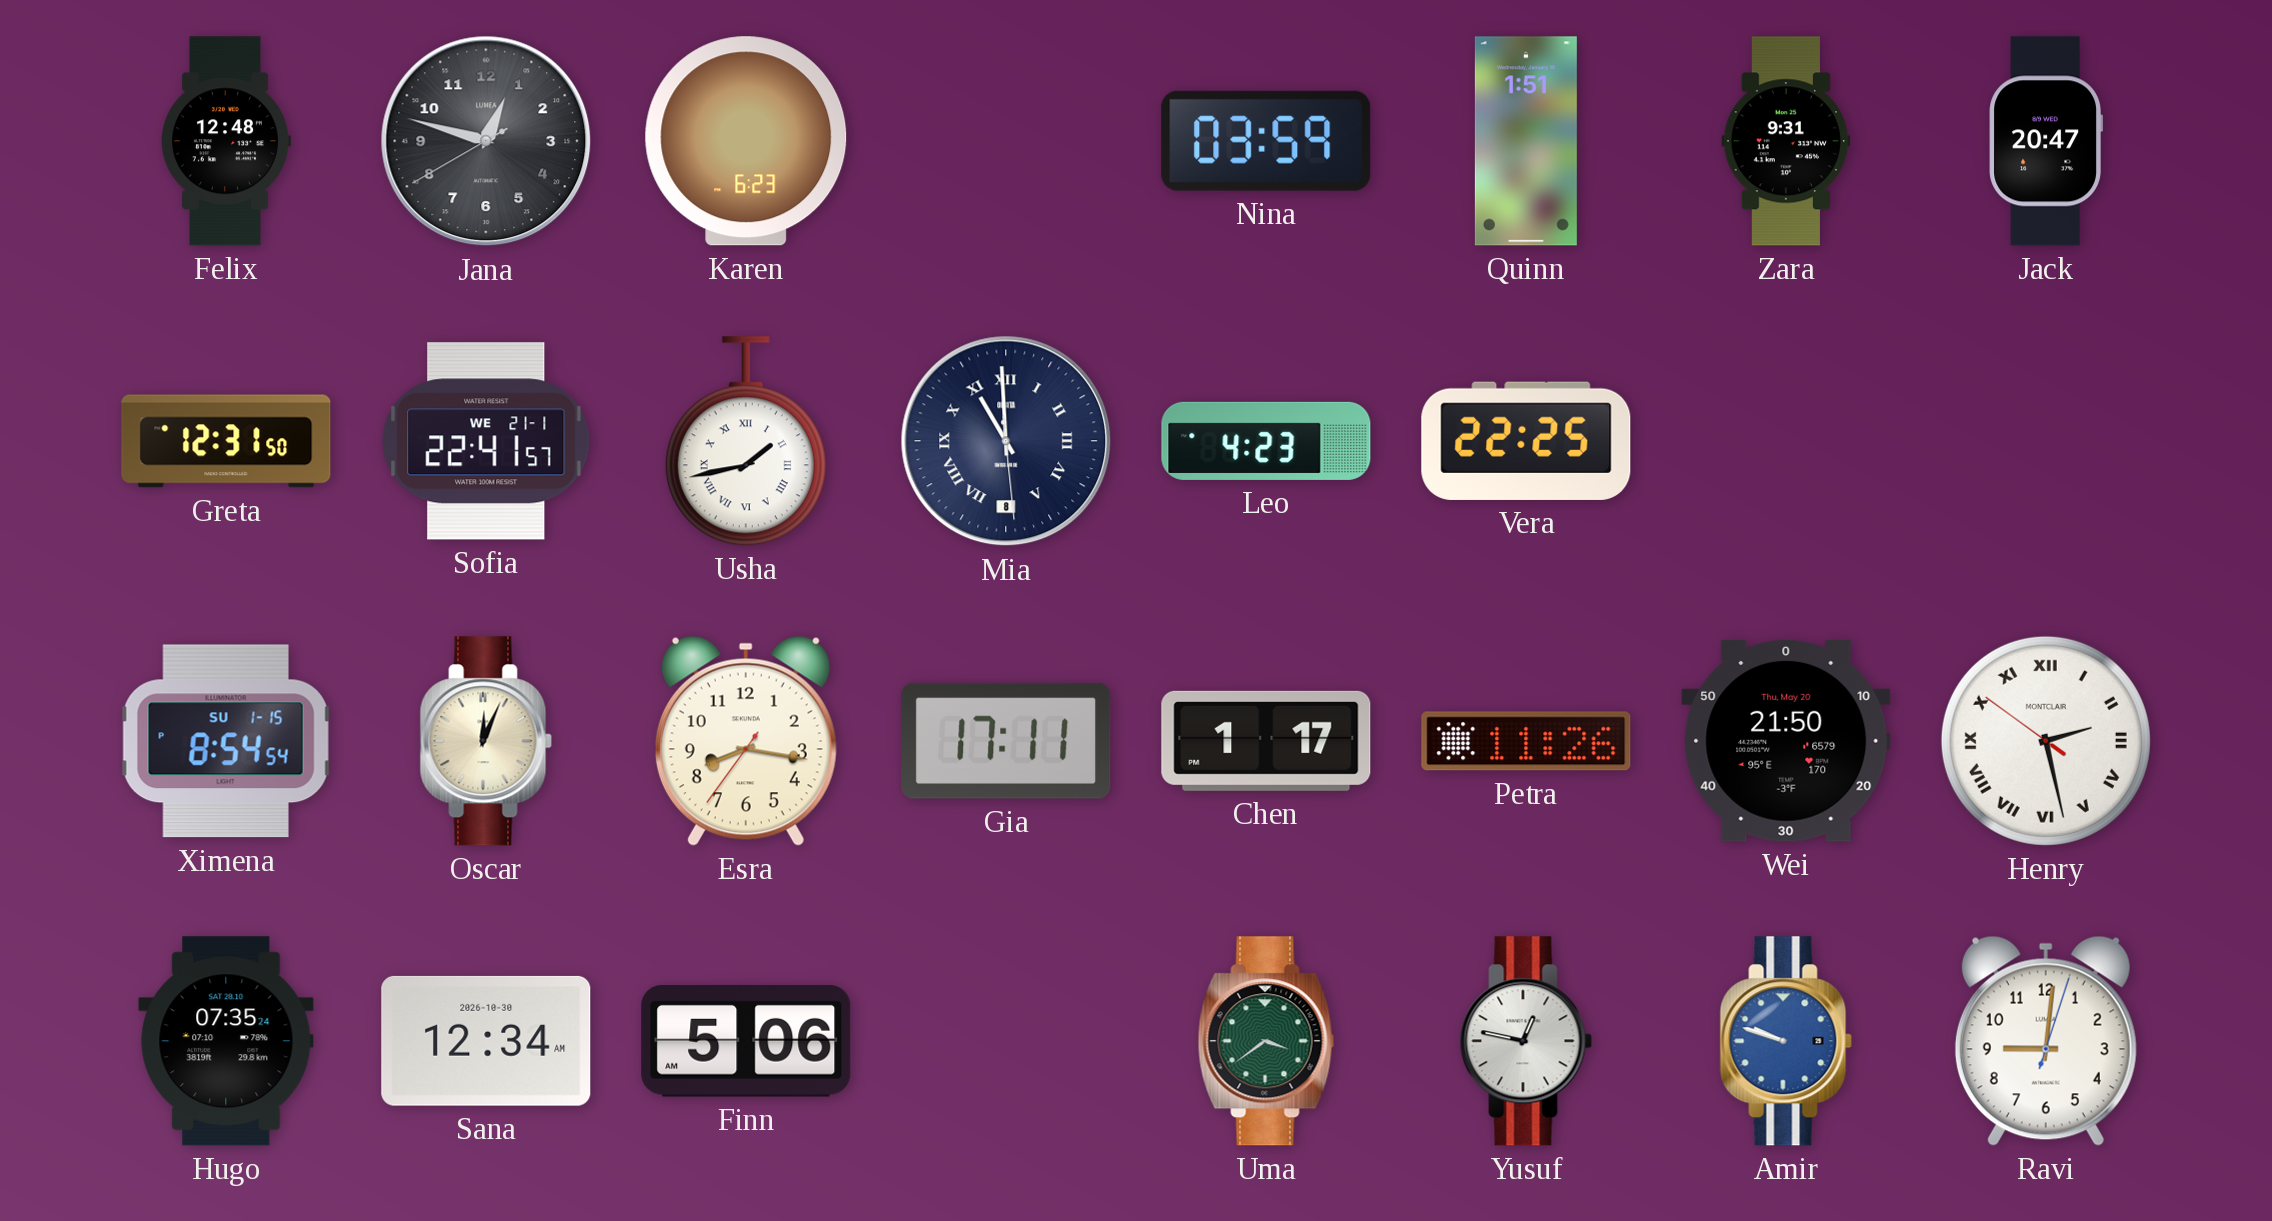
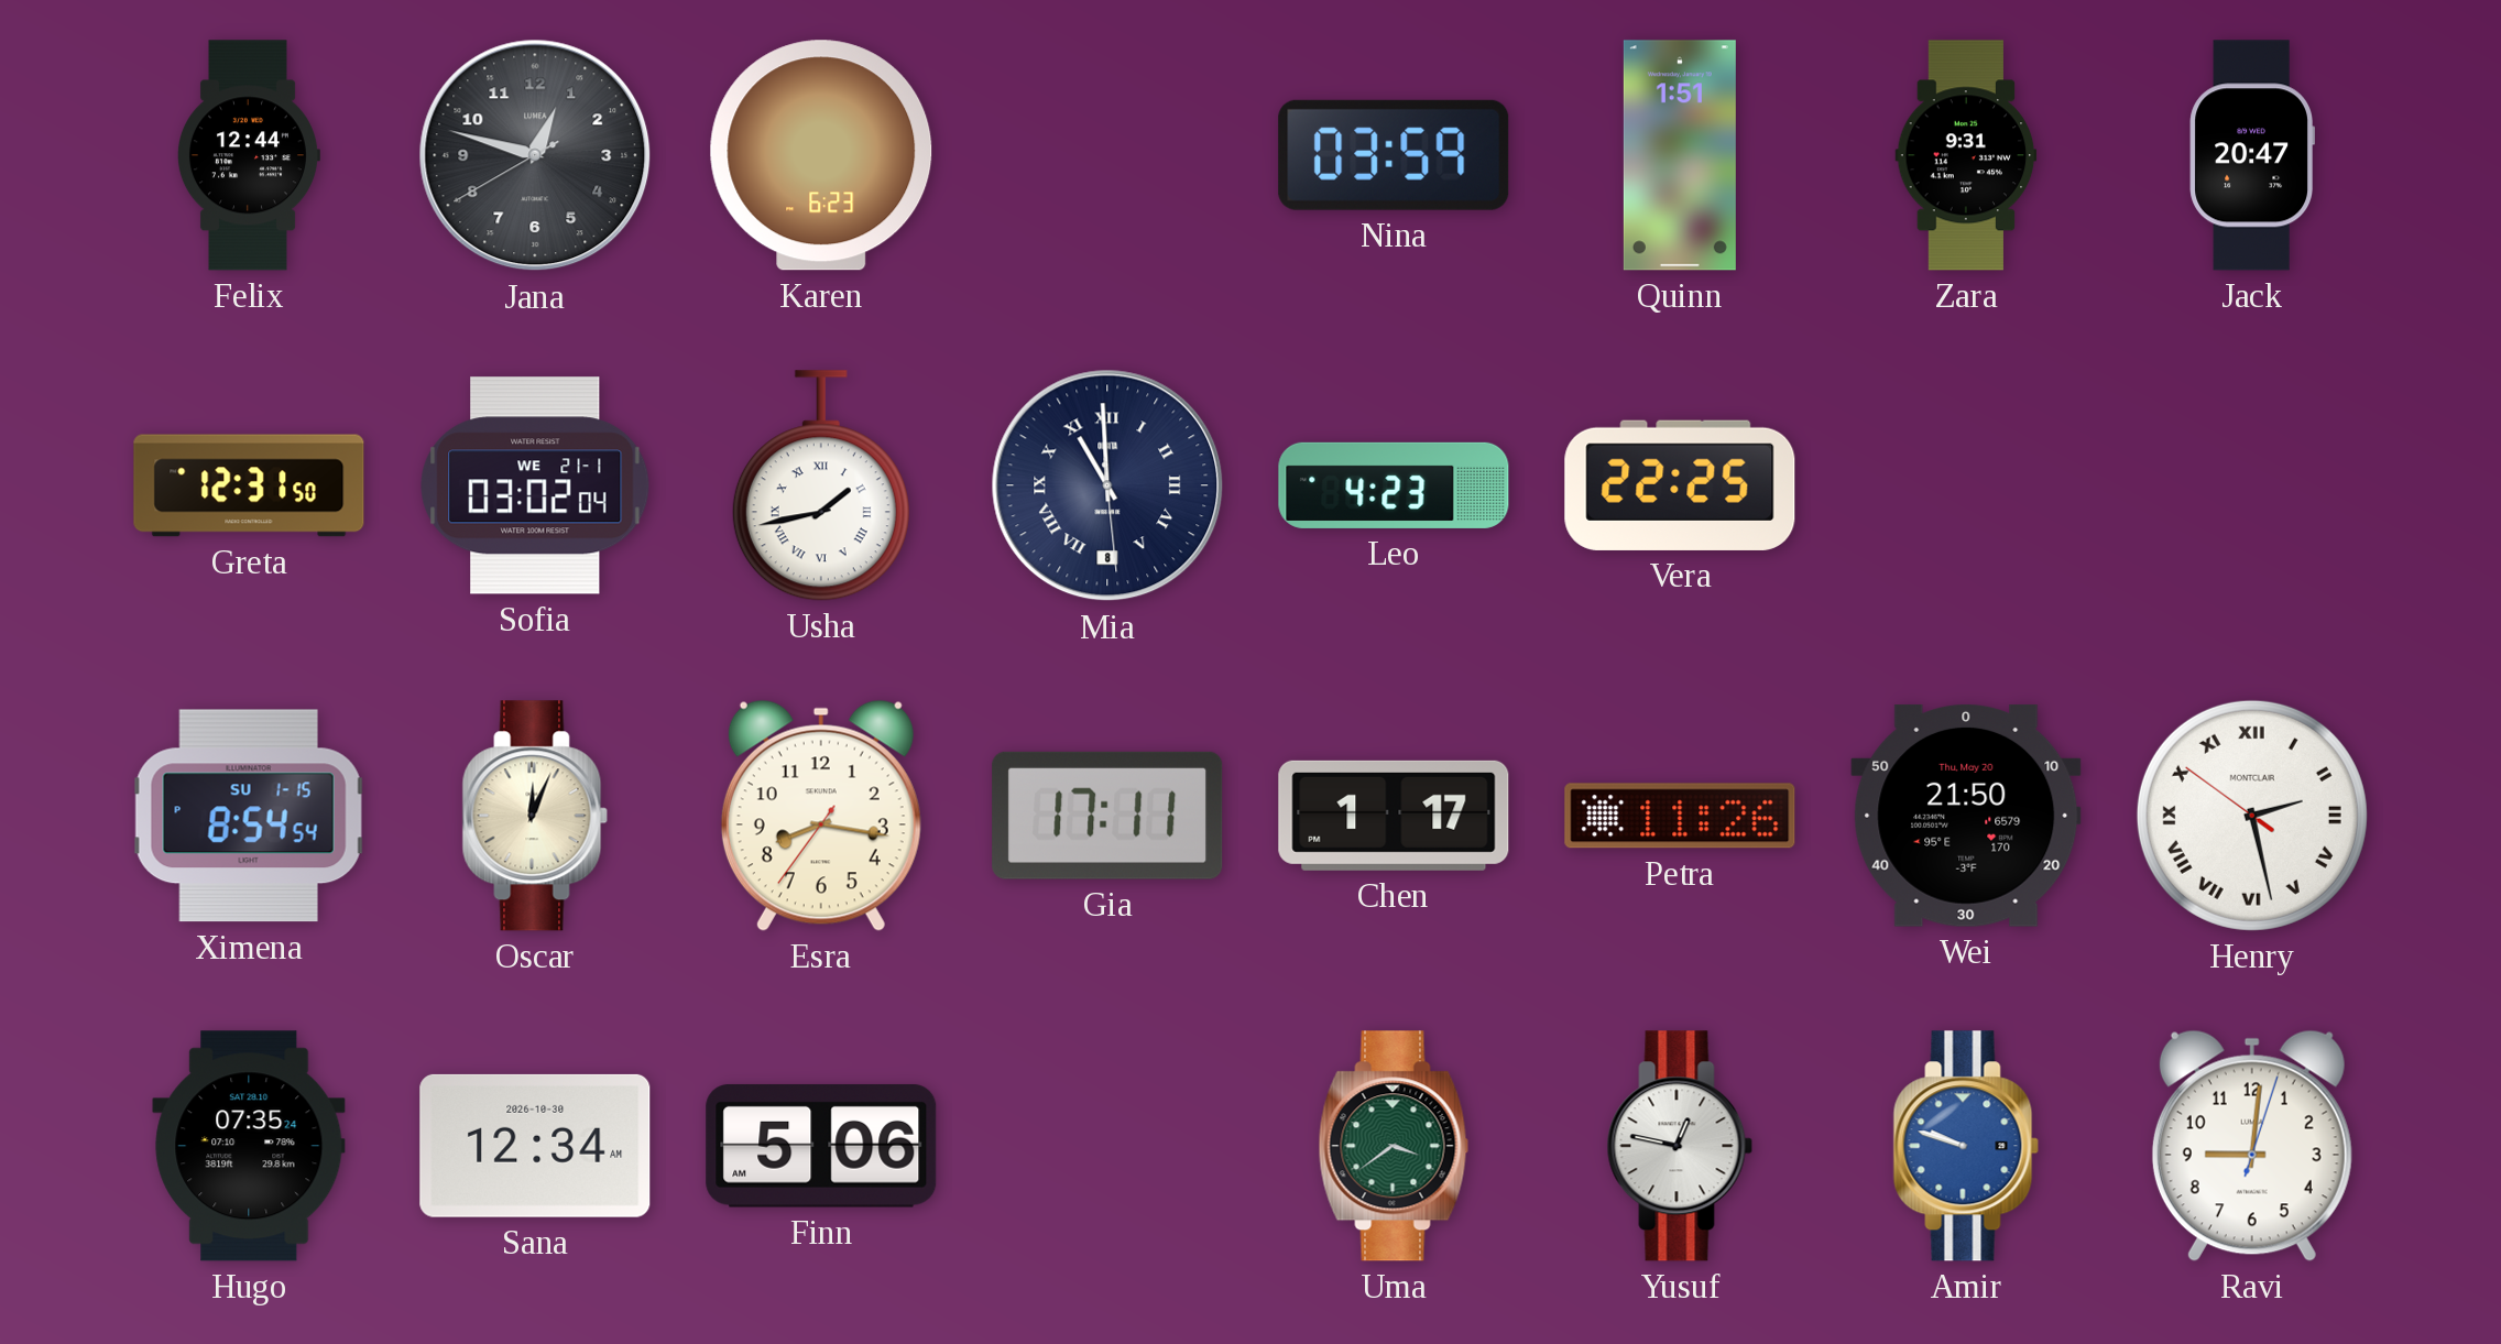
Felix: 12:48 -> 12:44
Sofia: 22:41 -> 03:02
